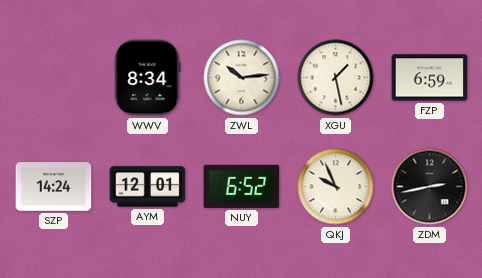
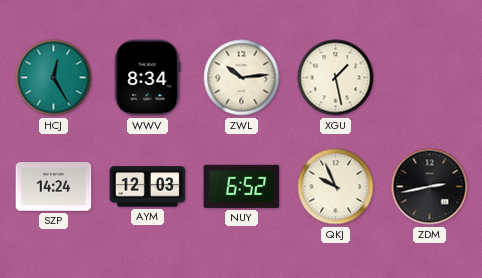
HCJ: none -> 12:25
FZP: 6:59 -> none
AYM: 12:01 -> 12:03
